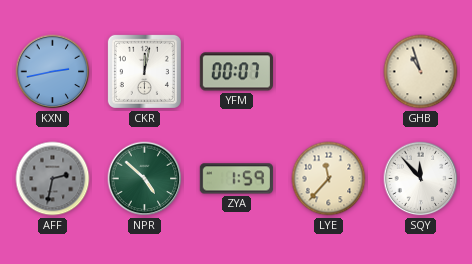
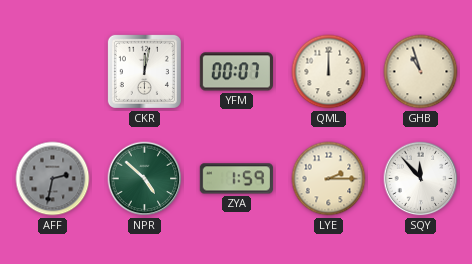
KXN: 2:43 -> none
QML: none -> 12:00
LYE: 11:37 -> 2:15
